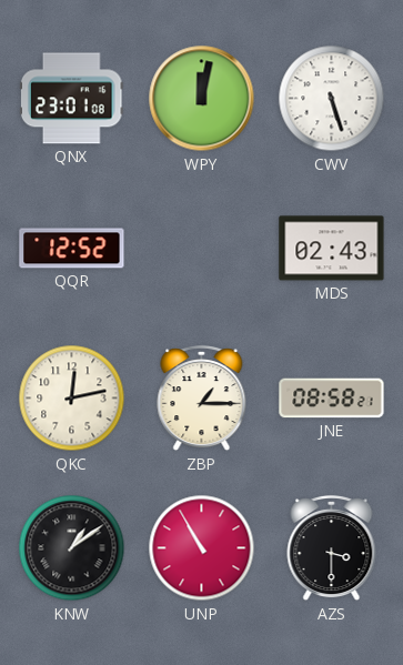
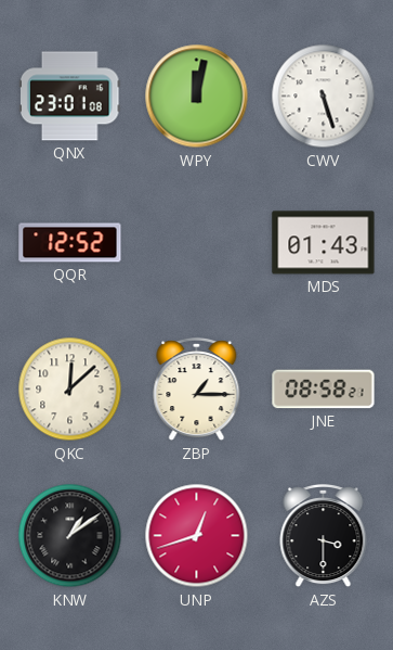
MDS: 02:43 -> 01:43
QKC: 12:13 -> 12:08
UNP: 10:55 -> 12:42
